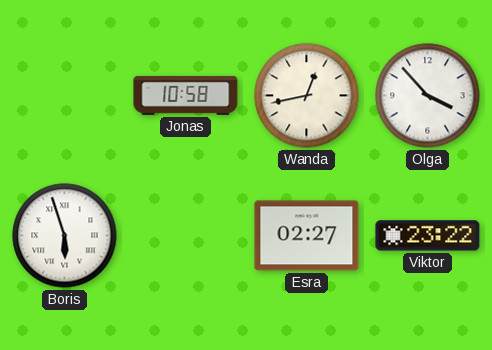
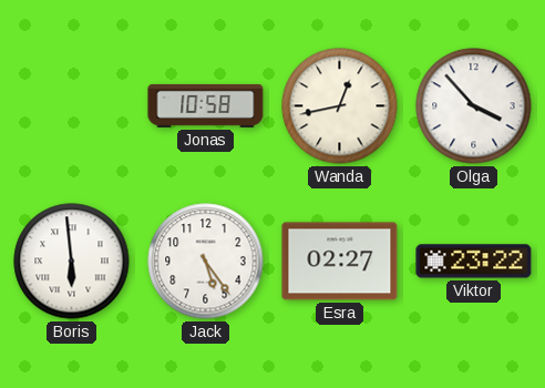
Boris: 5:57 -> 5:59
Jack: none -> 5:24
